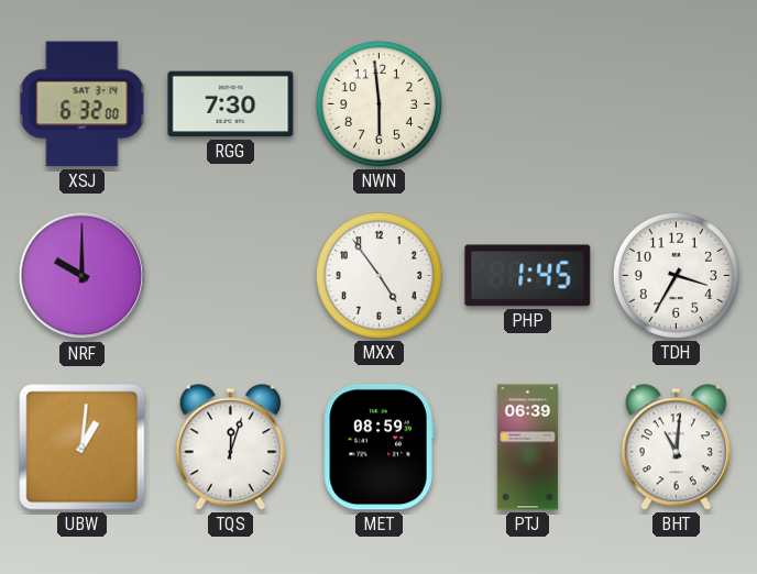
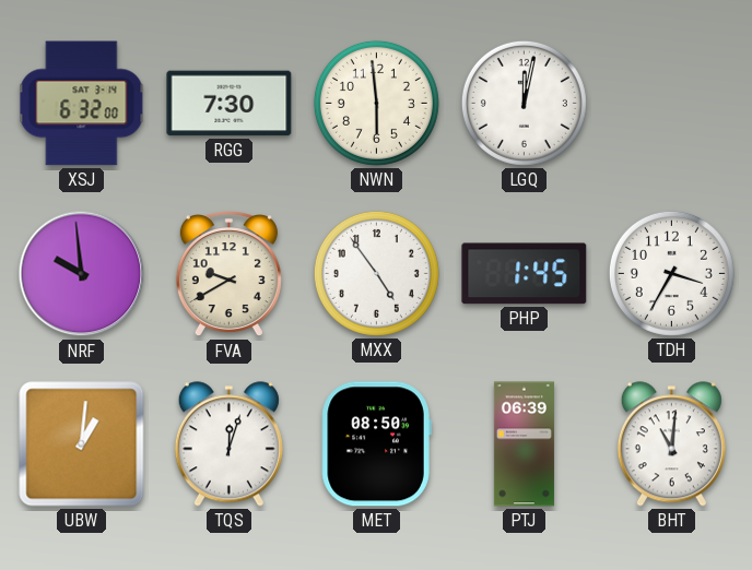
LGQ: none -> 12:02
NRF: 10:00 -> 9:59
FVA: none -> 9:40
MET: 08:59 -> 08:50
